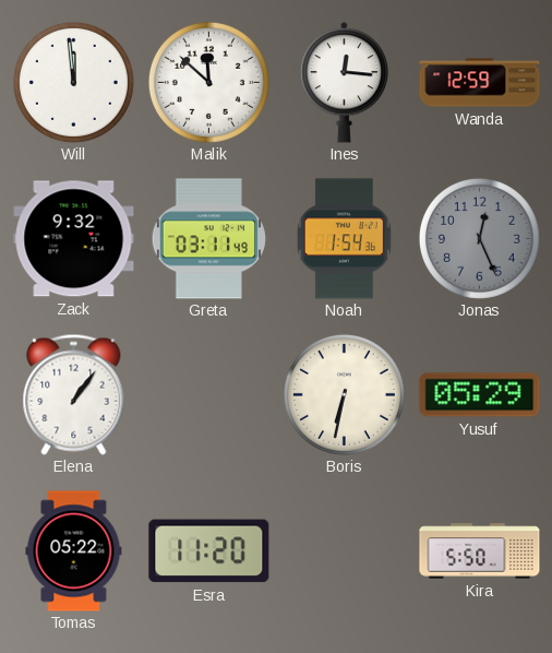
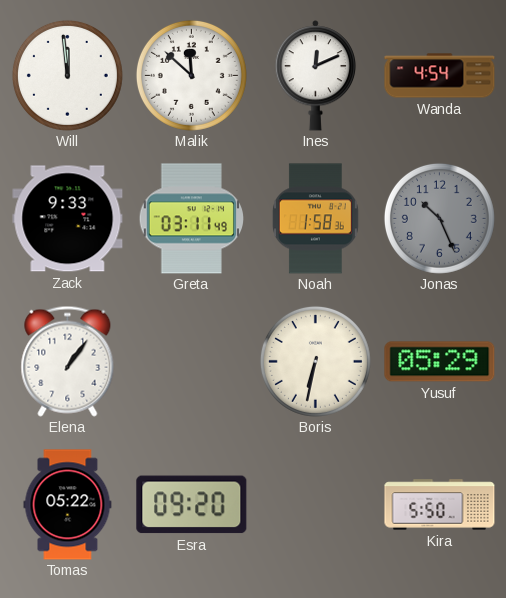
Ines: 12:16 -> 12:11
Wanda: 12:59 -> 4:54
Zack: 9:32 -> 9:33
Noah: 1:54 -> 1:58
Jonas: 12:26 -> 10:26
Esra: 11:20 -> 09:20
